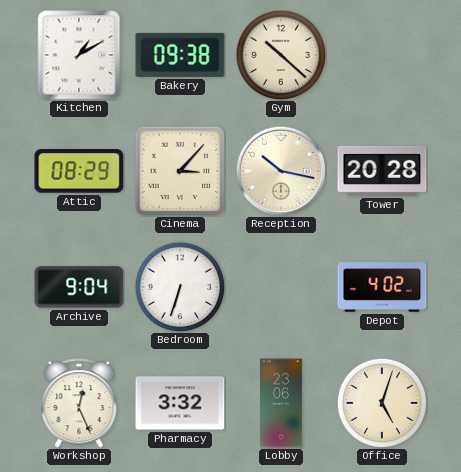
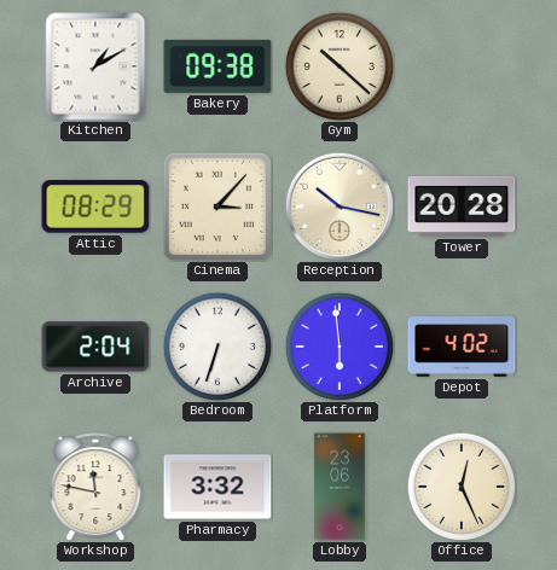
Archive: 9:04 -> 2:04
Platform: none -> 5:59
Workshop: 12:26 -> 11:47
Office: 5:03 -> 12:26
